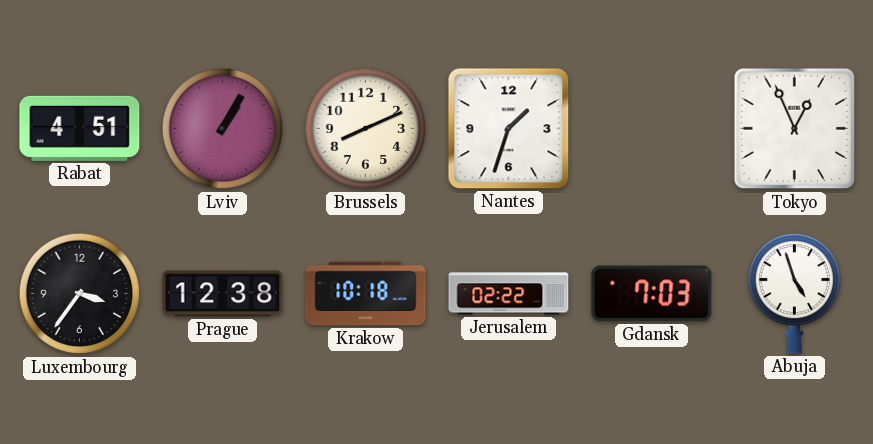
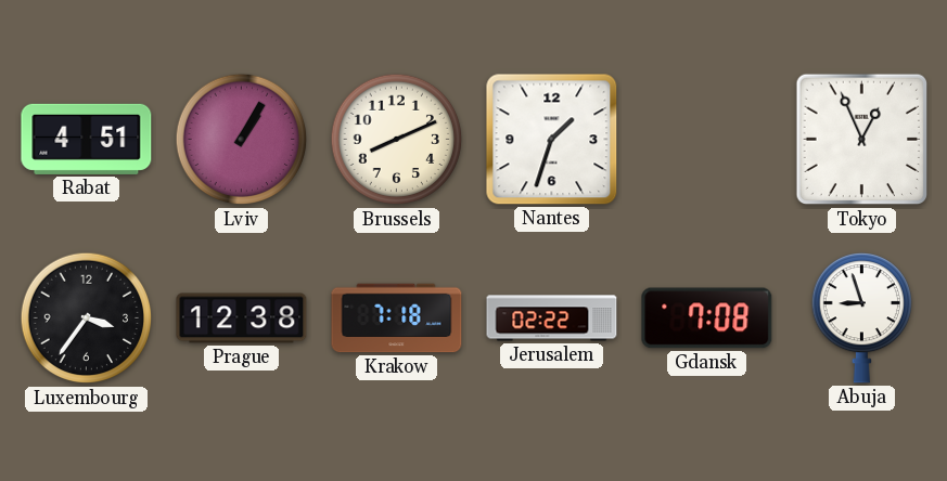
Krakow: 10:18 -> 7:18
Gdansk: 7:03 -> 7:08
Abuja: 4:57 -> 8:57
